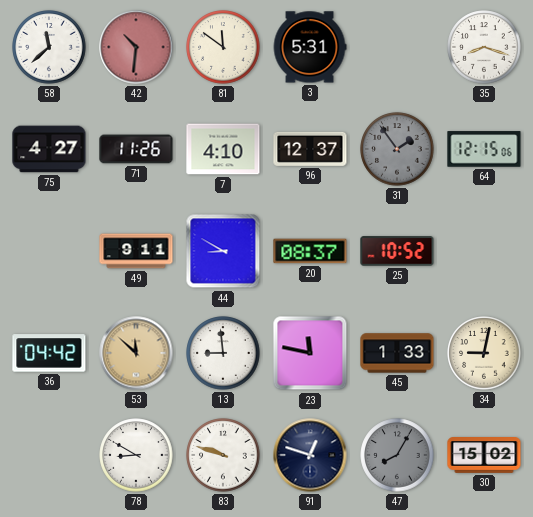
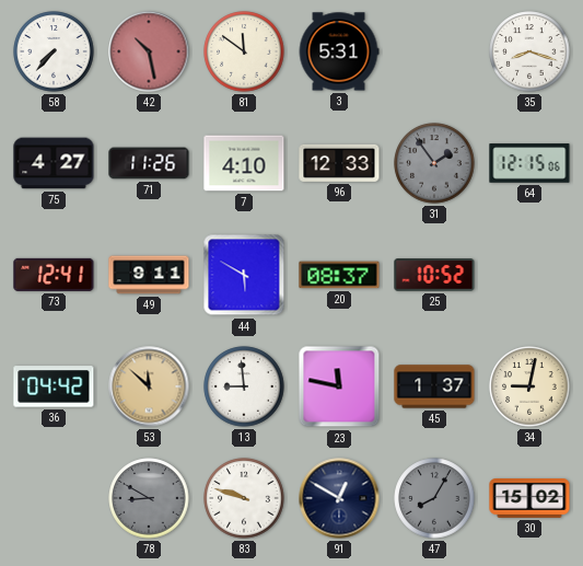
58: 11:38 -> 7:37
42: 10:31 -> 10:28
96: 12:37 -> 12:33
73: none -> 12:41
44: 8:50 -> 5:50
45: 1:33 -> 1:37
78 dial: white -> grey
91: 12:48 -> 12:50
